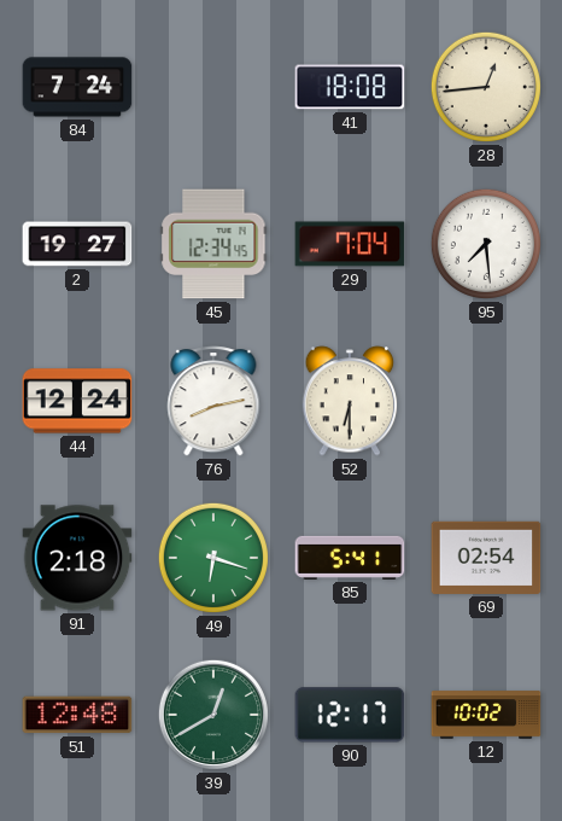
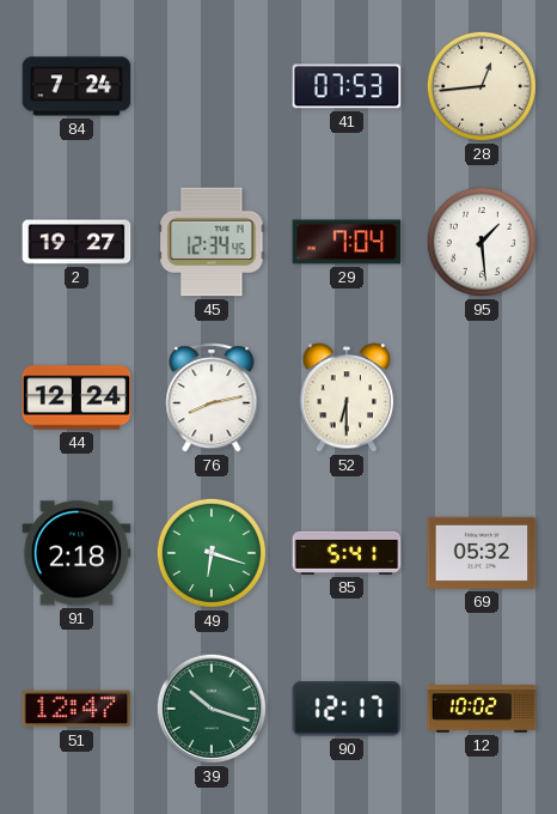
41: 18:08 -> 07:53
95: 7:29 -> 1:29
69: 02:54 -> 05:32
51: 12:48 -> 12:47
39: 12:40 -> 10:18
